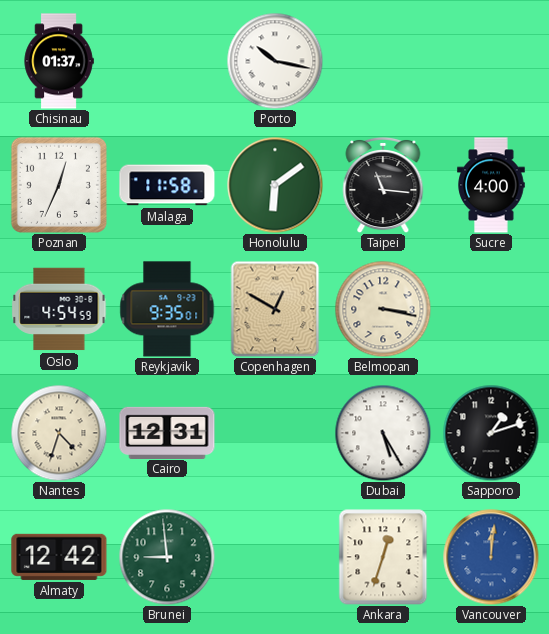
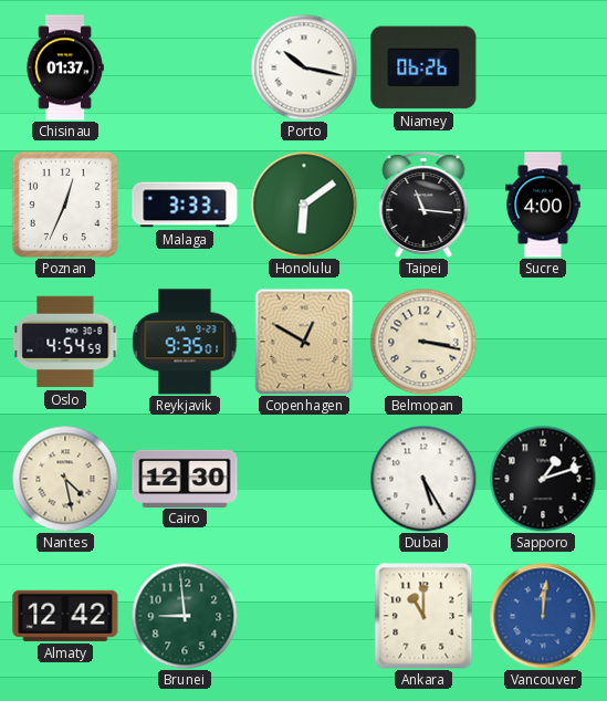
Niamey: none -> 06:26
Malaga: 11:58 -> 3:33
Nantes: 4:33 -> 4:28
Cairo: 12:31 -> 12:30
Ankara: 12:33 -> 11:00
